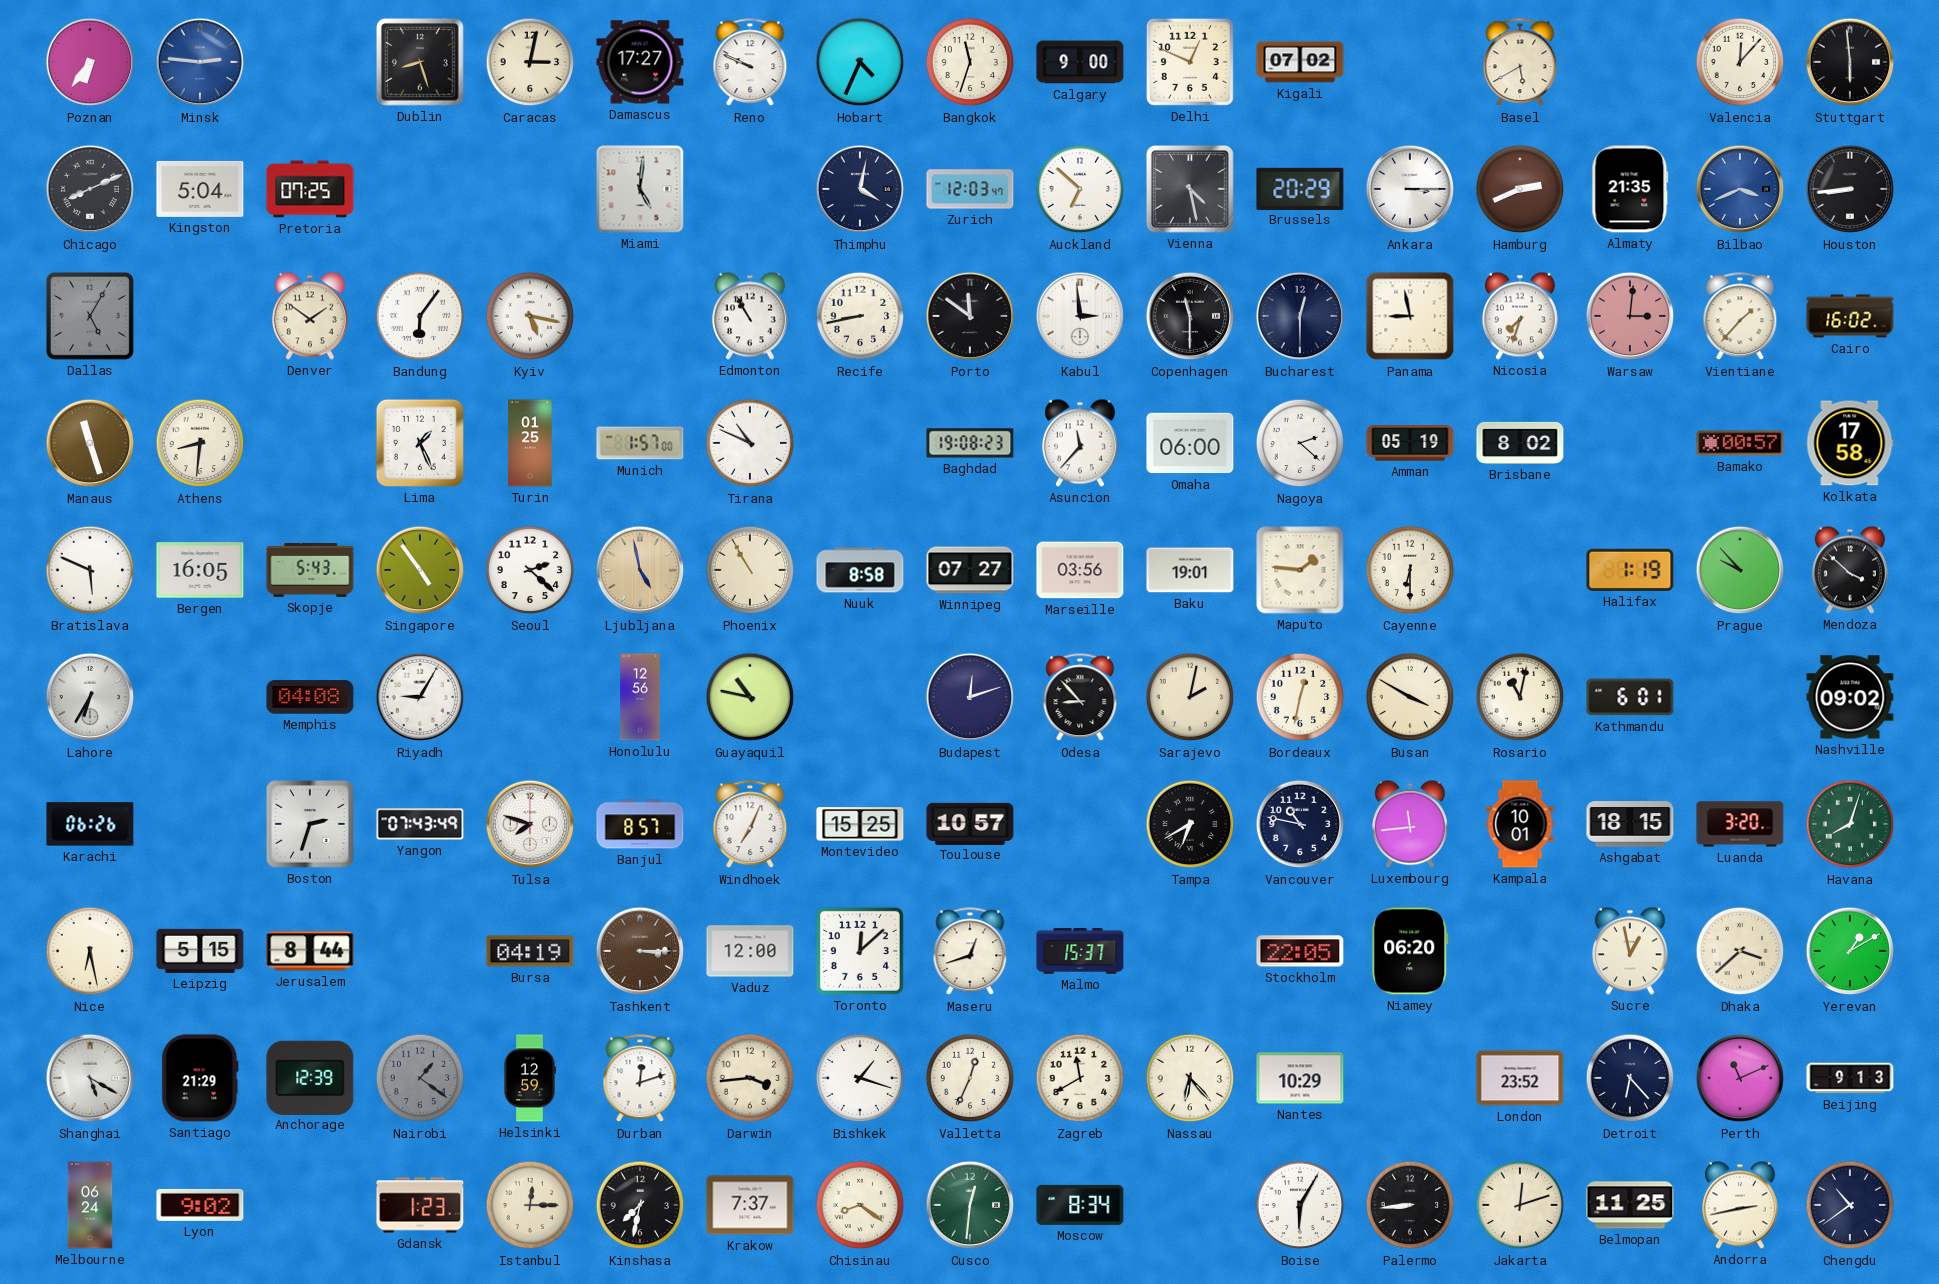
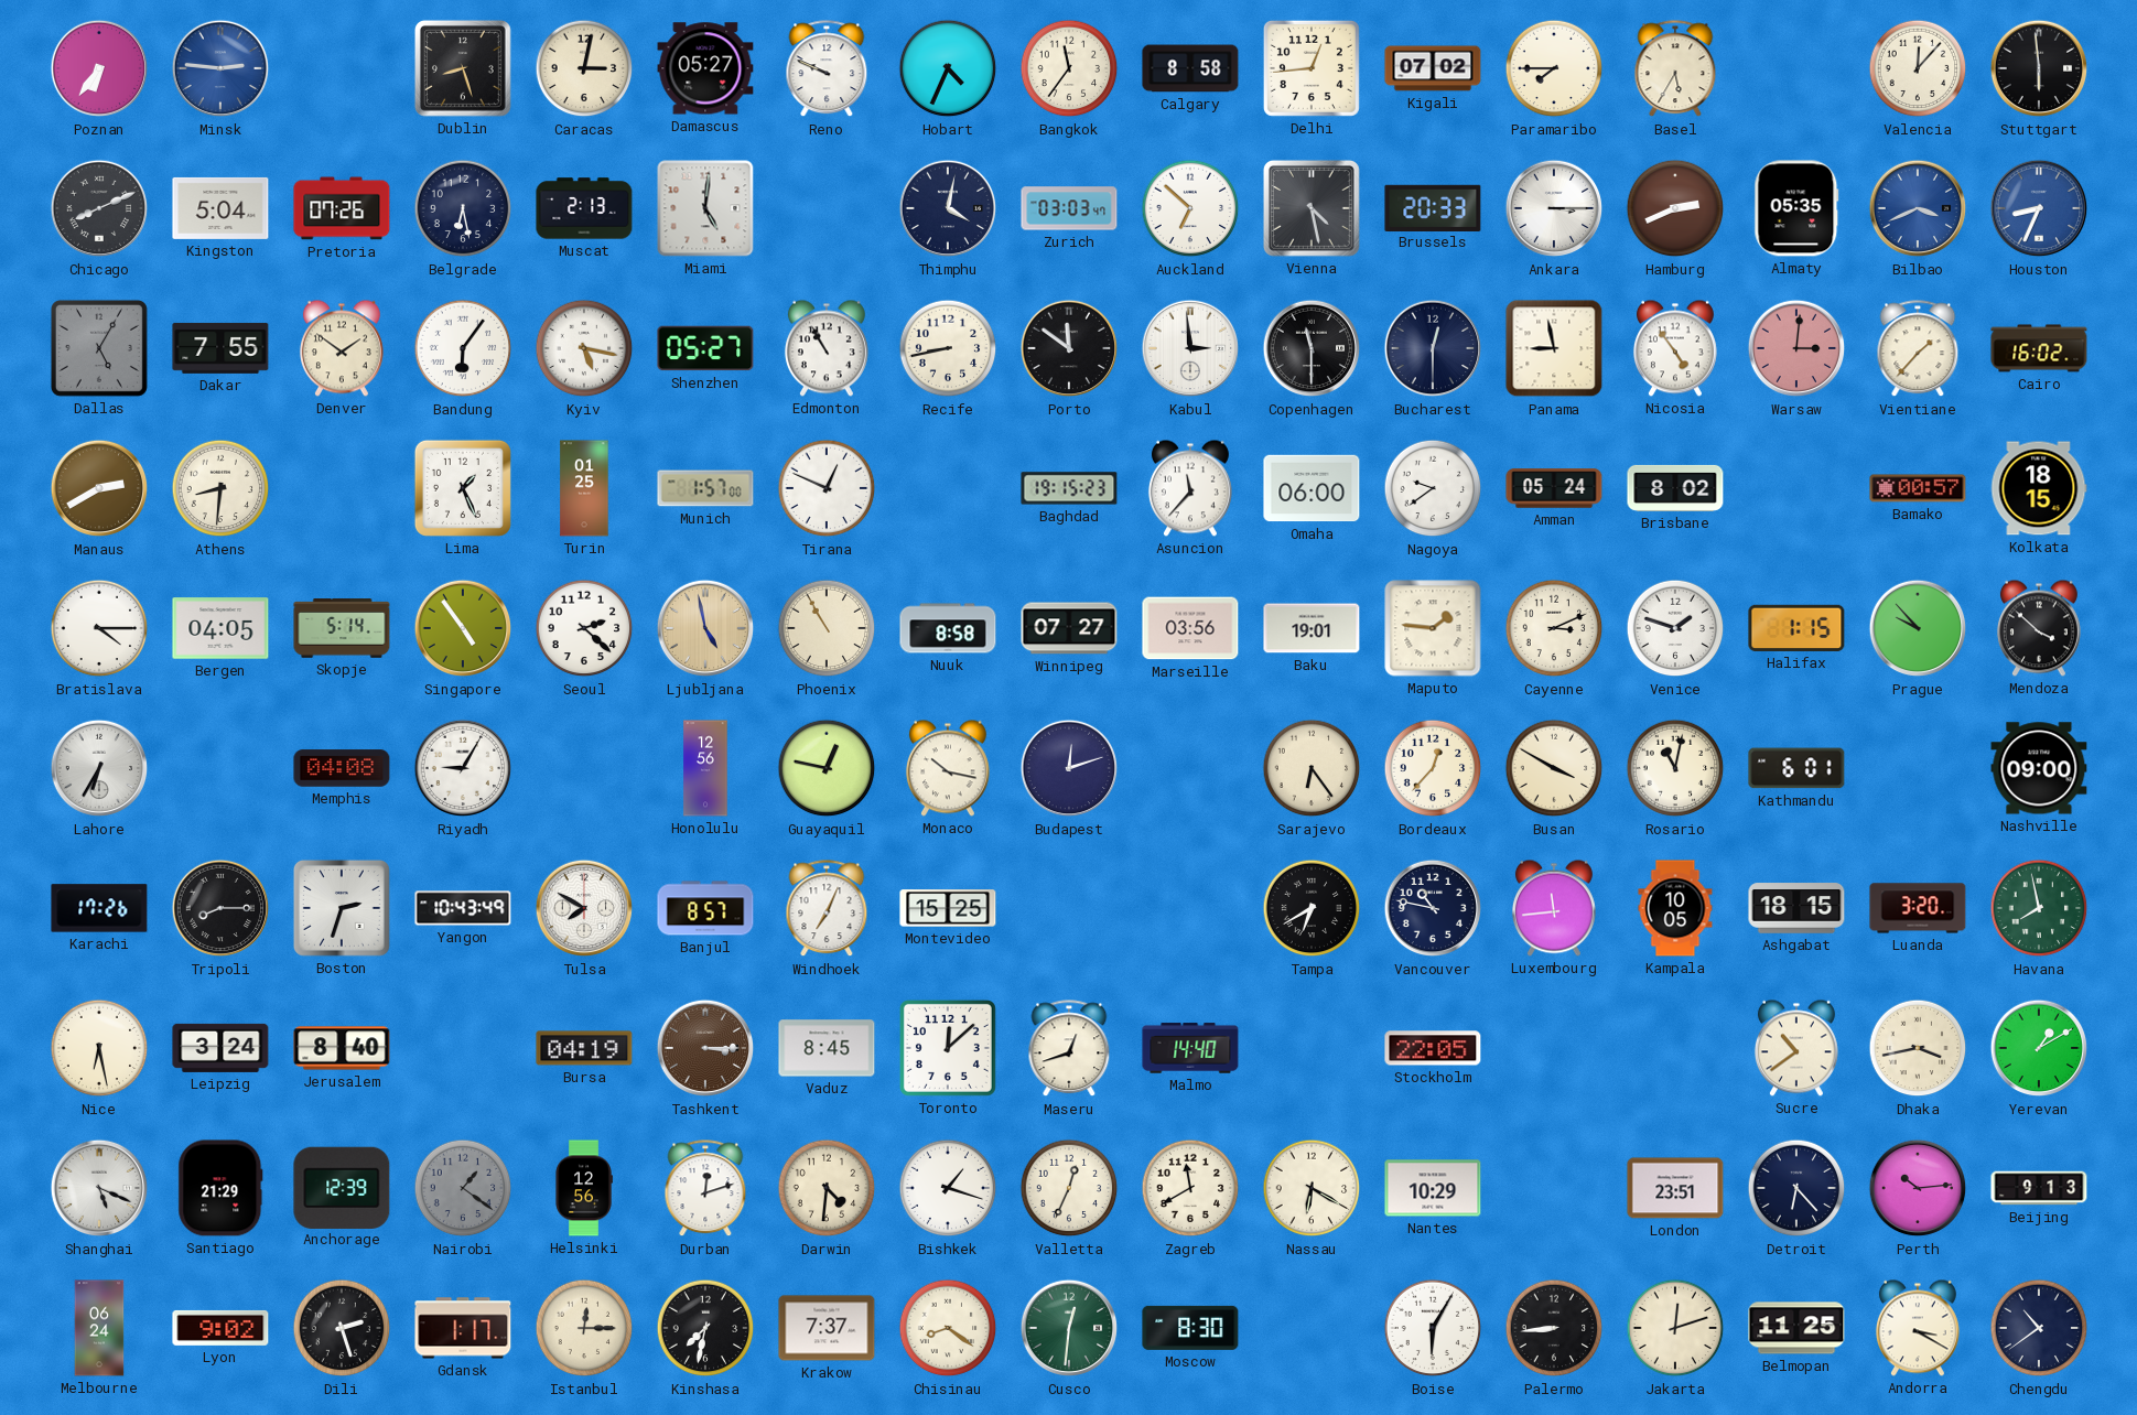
Damascus: 17:27 -> 05:27
Bangkok: 11:33 -> 11:36
Calgary: 9:00 -> 8:58
Delhi: 12:49 -> 12:44
Paramaribo: none -> 7:45
Basel: 5:40 -> 5:35
Pretoria: 07:25 -> 07:26
Belgrade: none -> 6:28
Muscat: none -> 2:13
Zurich: 12:03 -> 03:03
Brussels: 20:29 -> 20:33
Almaty: 21:35 -> 05:35
Houston: 8:44 -> 8:34
Houston dial: black -> blue
Dakar: none -> 7:55
Shenzhen: none -> 05:27
Nicosia: 7:33 -> 4:54
Manaus: 11:27 -> 2:40
Tirana: 10:49 -> 12:49
Baghdad: 19:08 -> 19:15
Nagoya: 2:22 -> 9:39
Amman: 05:19 -> 05:24
Kolkata: 17:58 -> 18:15
Bratislava: 5:49 -> 4:15
Bergen: 16:05 -> 04:05
Skopje: 5:43 -> 5:14
Cayenne: 6:30 -> 3:11
Venice: none -> 1:48
Halifax: 1:19 -> 1:15
Guayaquil: 10:47 -> 12:47
Monaco: none -> 10:17
Odesa: 8:53 -> none
Sarajevo: 2:02 -> 6:24
Bordeaux: 12:32 -> 12:37
Nashville: 09:02 -> 09:00
Karachi: 06:26 -> 17:26
Tripoli: none -> 8:15
Yangon: 07:43 -> 10:43
Tulsa: 7:48 -> 7:50
Toulouse: 10:57 -> none
Kampala: 10:01 -> 10:05
Havana: 8:03 -> 7:58
Leipzig: 5:15 -> 3:24
Jerusalem: 8:44 -> 8:40
Vaduz: 12:00 -> 8:45
Malmo: 15:37 -> 14:40
Niamey: 06:20 -> none
Sucre: 12:58 -> 10:39
Dhaka: 3:38 -> 3:43
Shanghai: 5:20 -> 5:19
Helsinki: 12:59 -> 12:56
Darwin: 3:44 -> 4:31
Nassau: 6:23 -> 6:20
London: 23:52 -> 23:51
Perth: 11:11 -> 10:14
Dili: none -> 2:27
Gdansk: 1:23 -> 1:17
Moscow: 8:34 -> 8:30
Andorra: 2:43 -> 3:20
